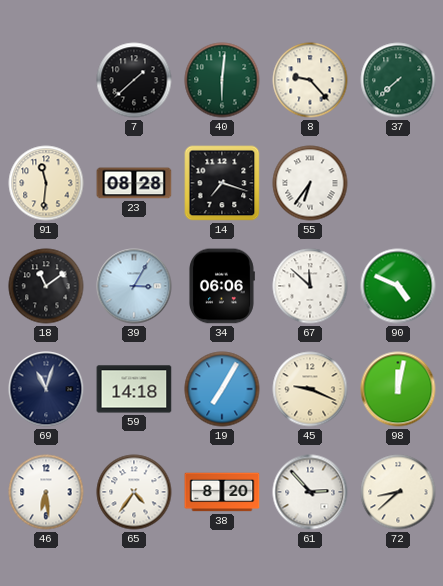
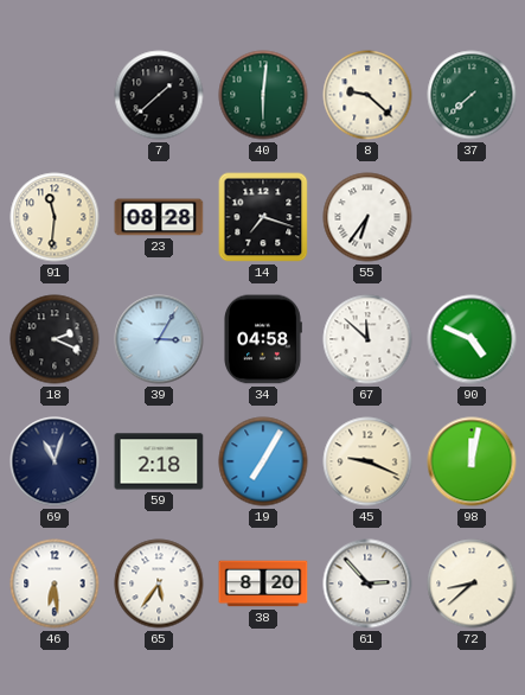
8: 9:23 -> 9:22
18: 11:09 -> 2:19
34: 06:06 -> 04:58
59: 14:18 -> 2:18
65: 4:36 -> 5:36
